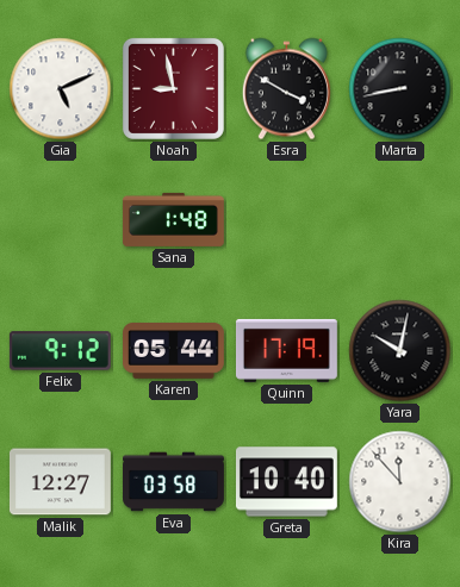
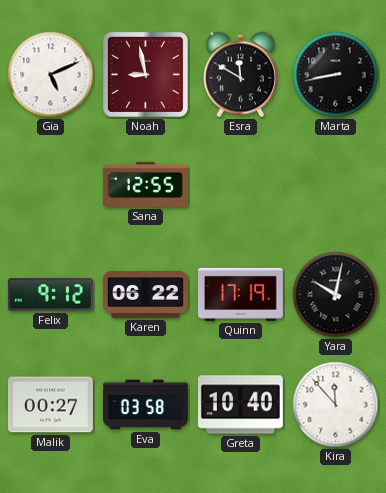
Esra: 3:50 -> 11:50
Sana: 1:48 -> 12:55
Karen: 05:44 -> 06:22
Malik: 12:27 -> 00:27
